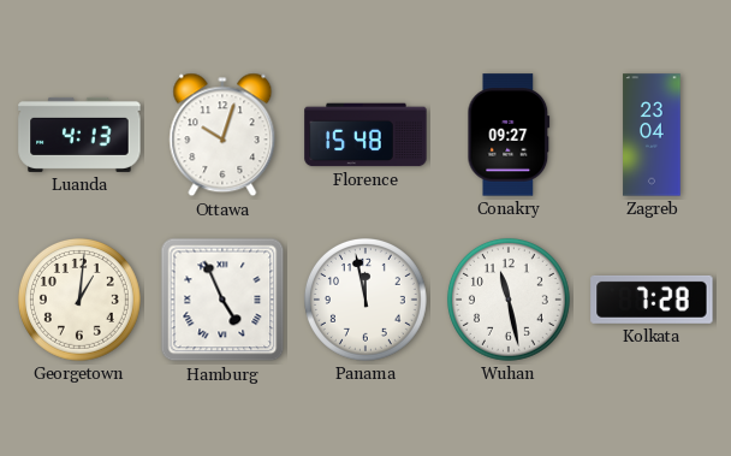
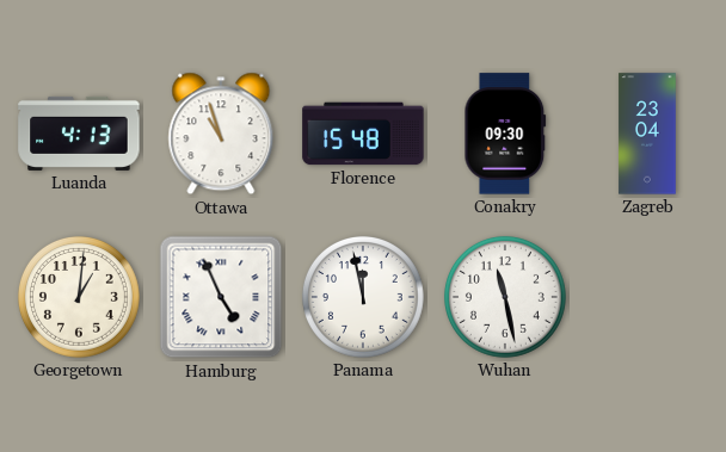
Ottawa: 10:03 -> 10:57
Conakry: 09:27 -> 09:30
Kolkata: 7:28 -> none
